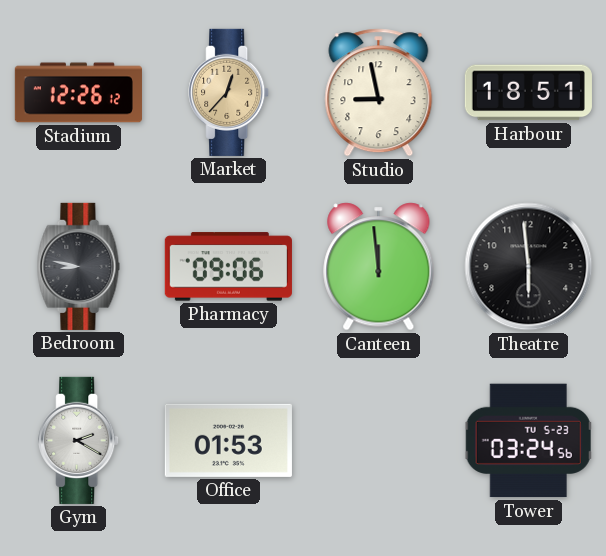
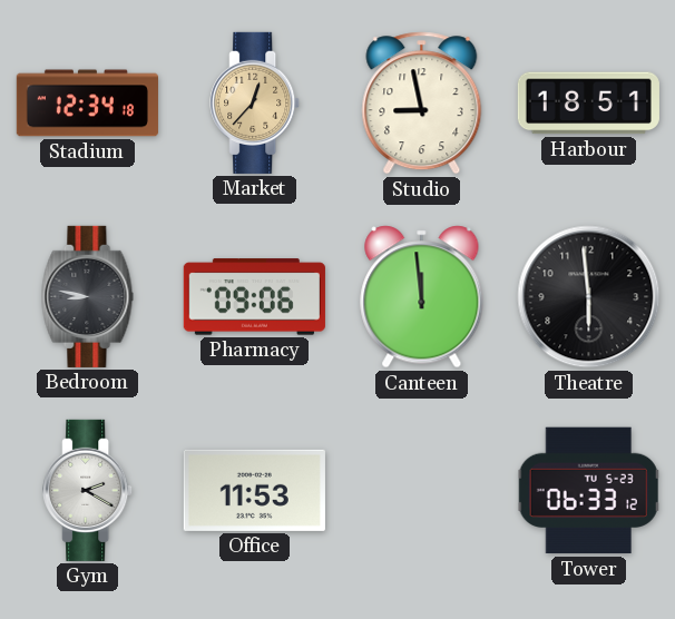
Stadium: 12:26 -> 12:34
Office: 01:53 -> 11:53
Tower: 03:24 -> 06:33
